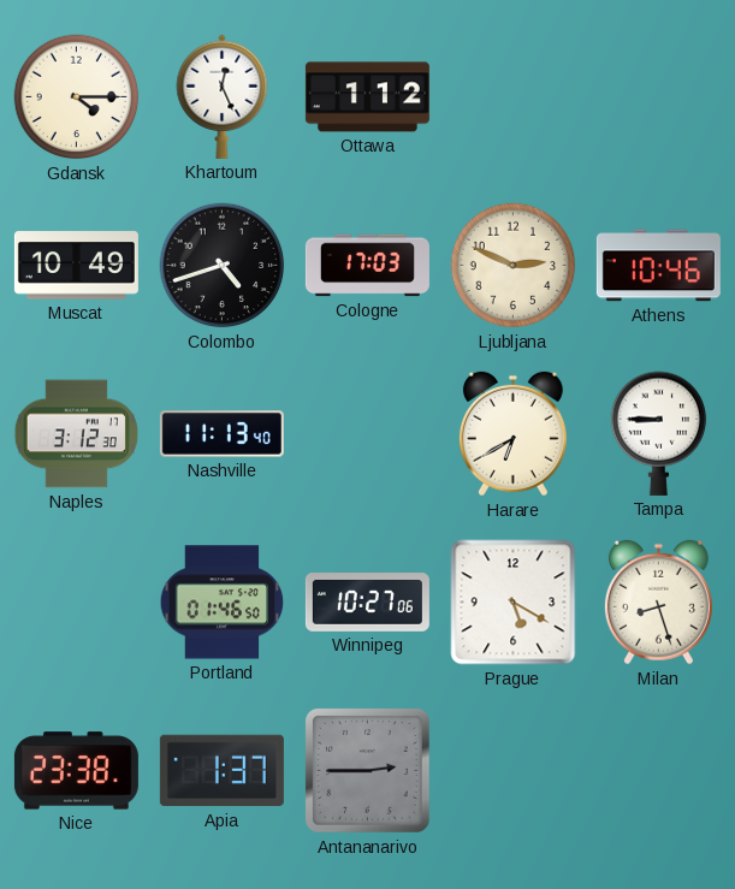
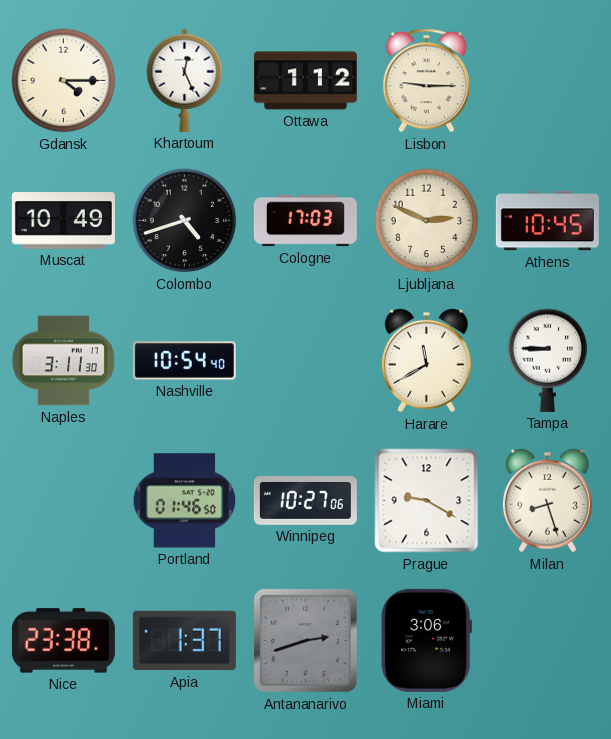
Lisbon: none -> 9:15
Athens: 10:46 -> 10:45
Naples: 3:12 -> 3:11
Nashville: 11:13 -> 10:54
Harare: 6:40 -> 11:40
Prague: 5:20 -> 9:20
Antananarivo: 2:45 -> 2:42
Miami: none -> 3:06
